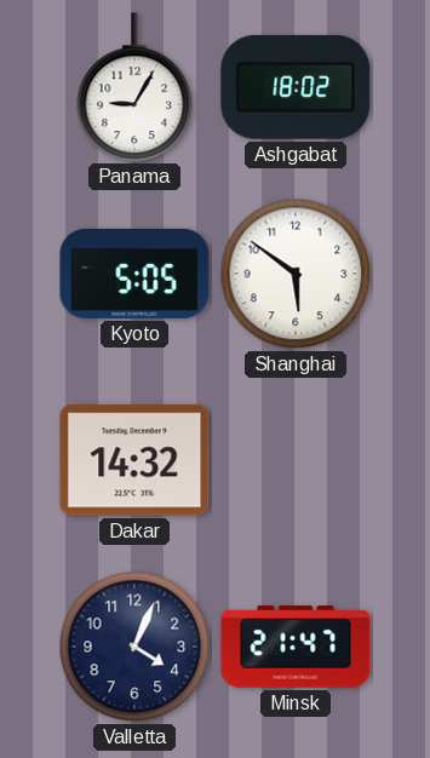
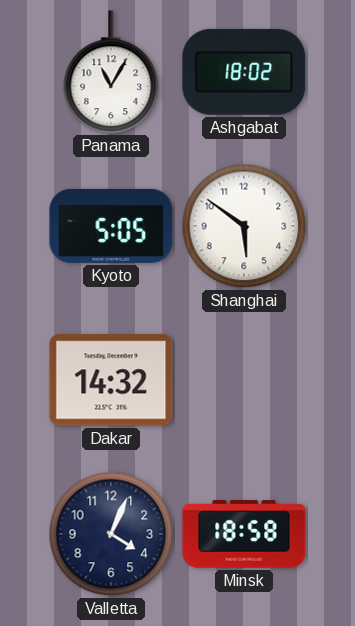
Panama: 9:05 -> 11:05
Minsk: 21:47 -> 18:58
